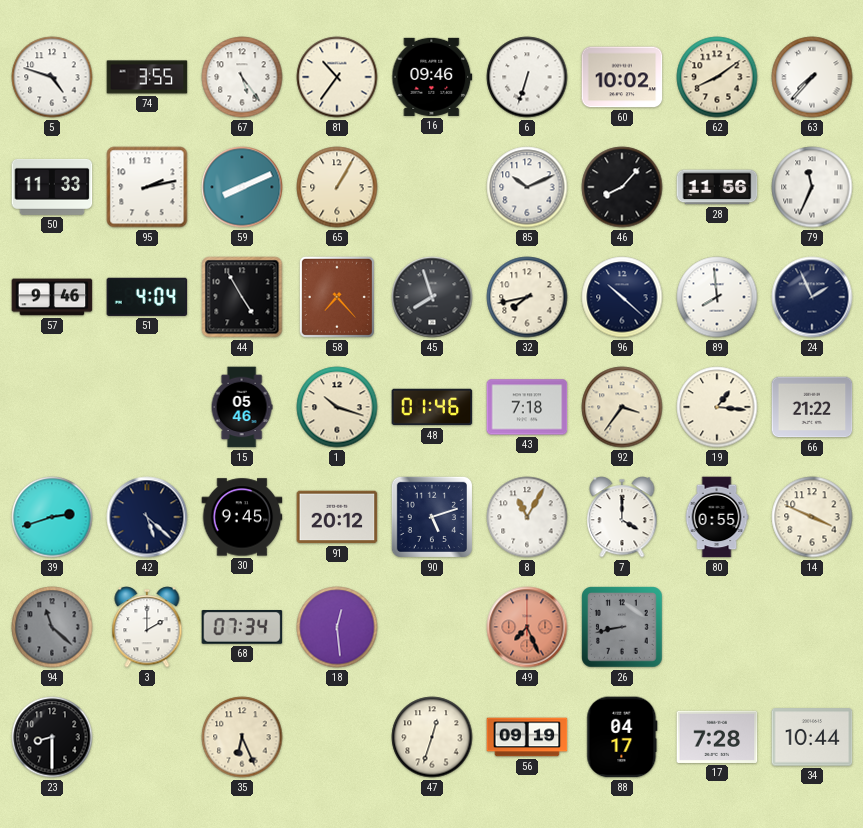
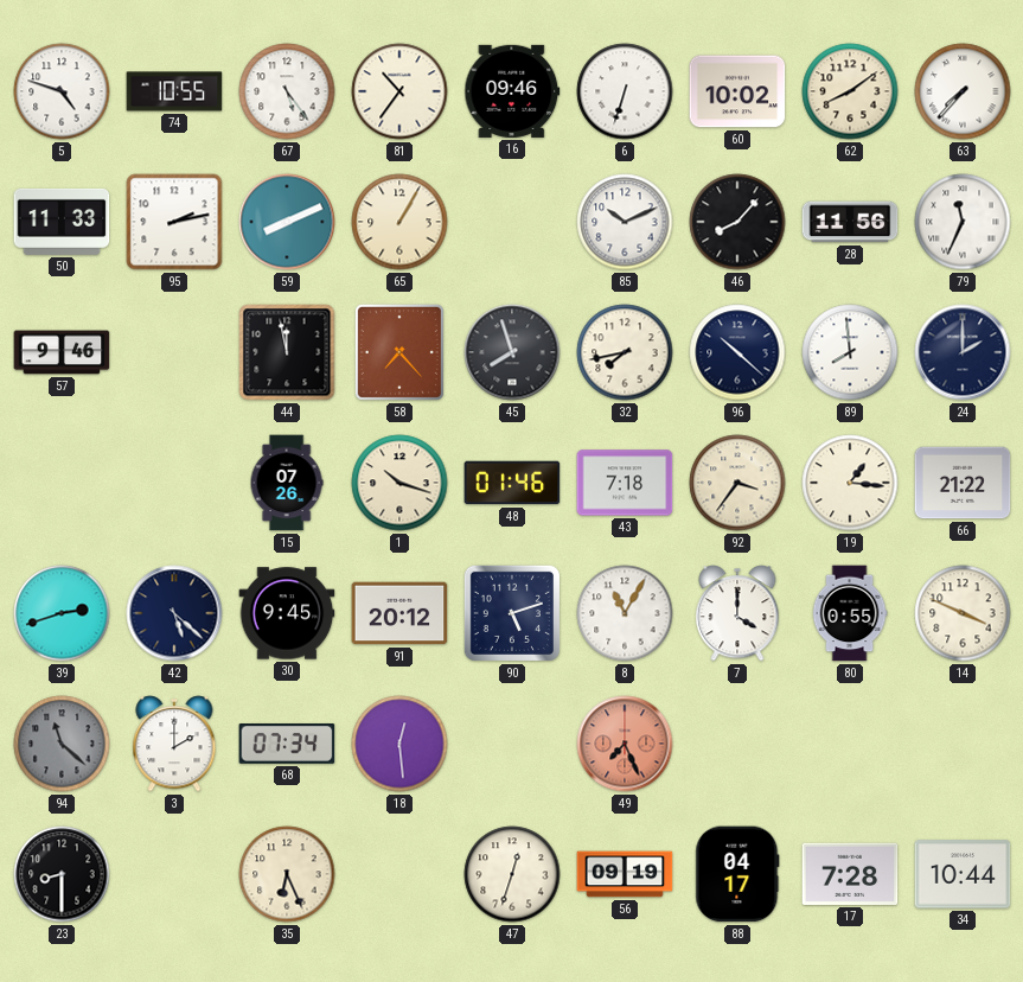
74: 3:55 -> 10:55
51: 4:04 -> none
44: 4:55 -> 11:58
24: 1:56 -> 2:00
15: 05:46 -> 07:26
26: 8:43 -> none
